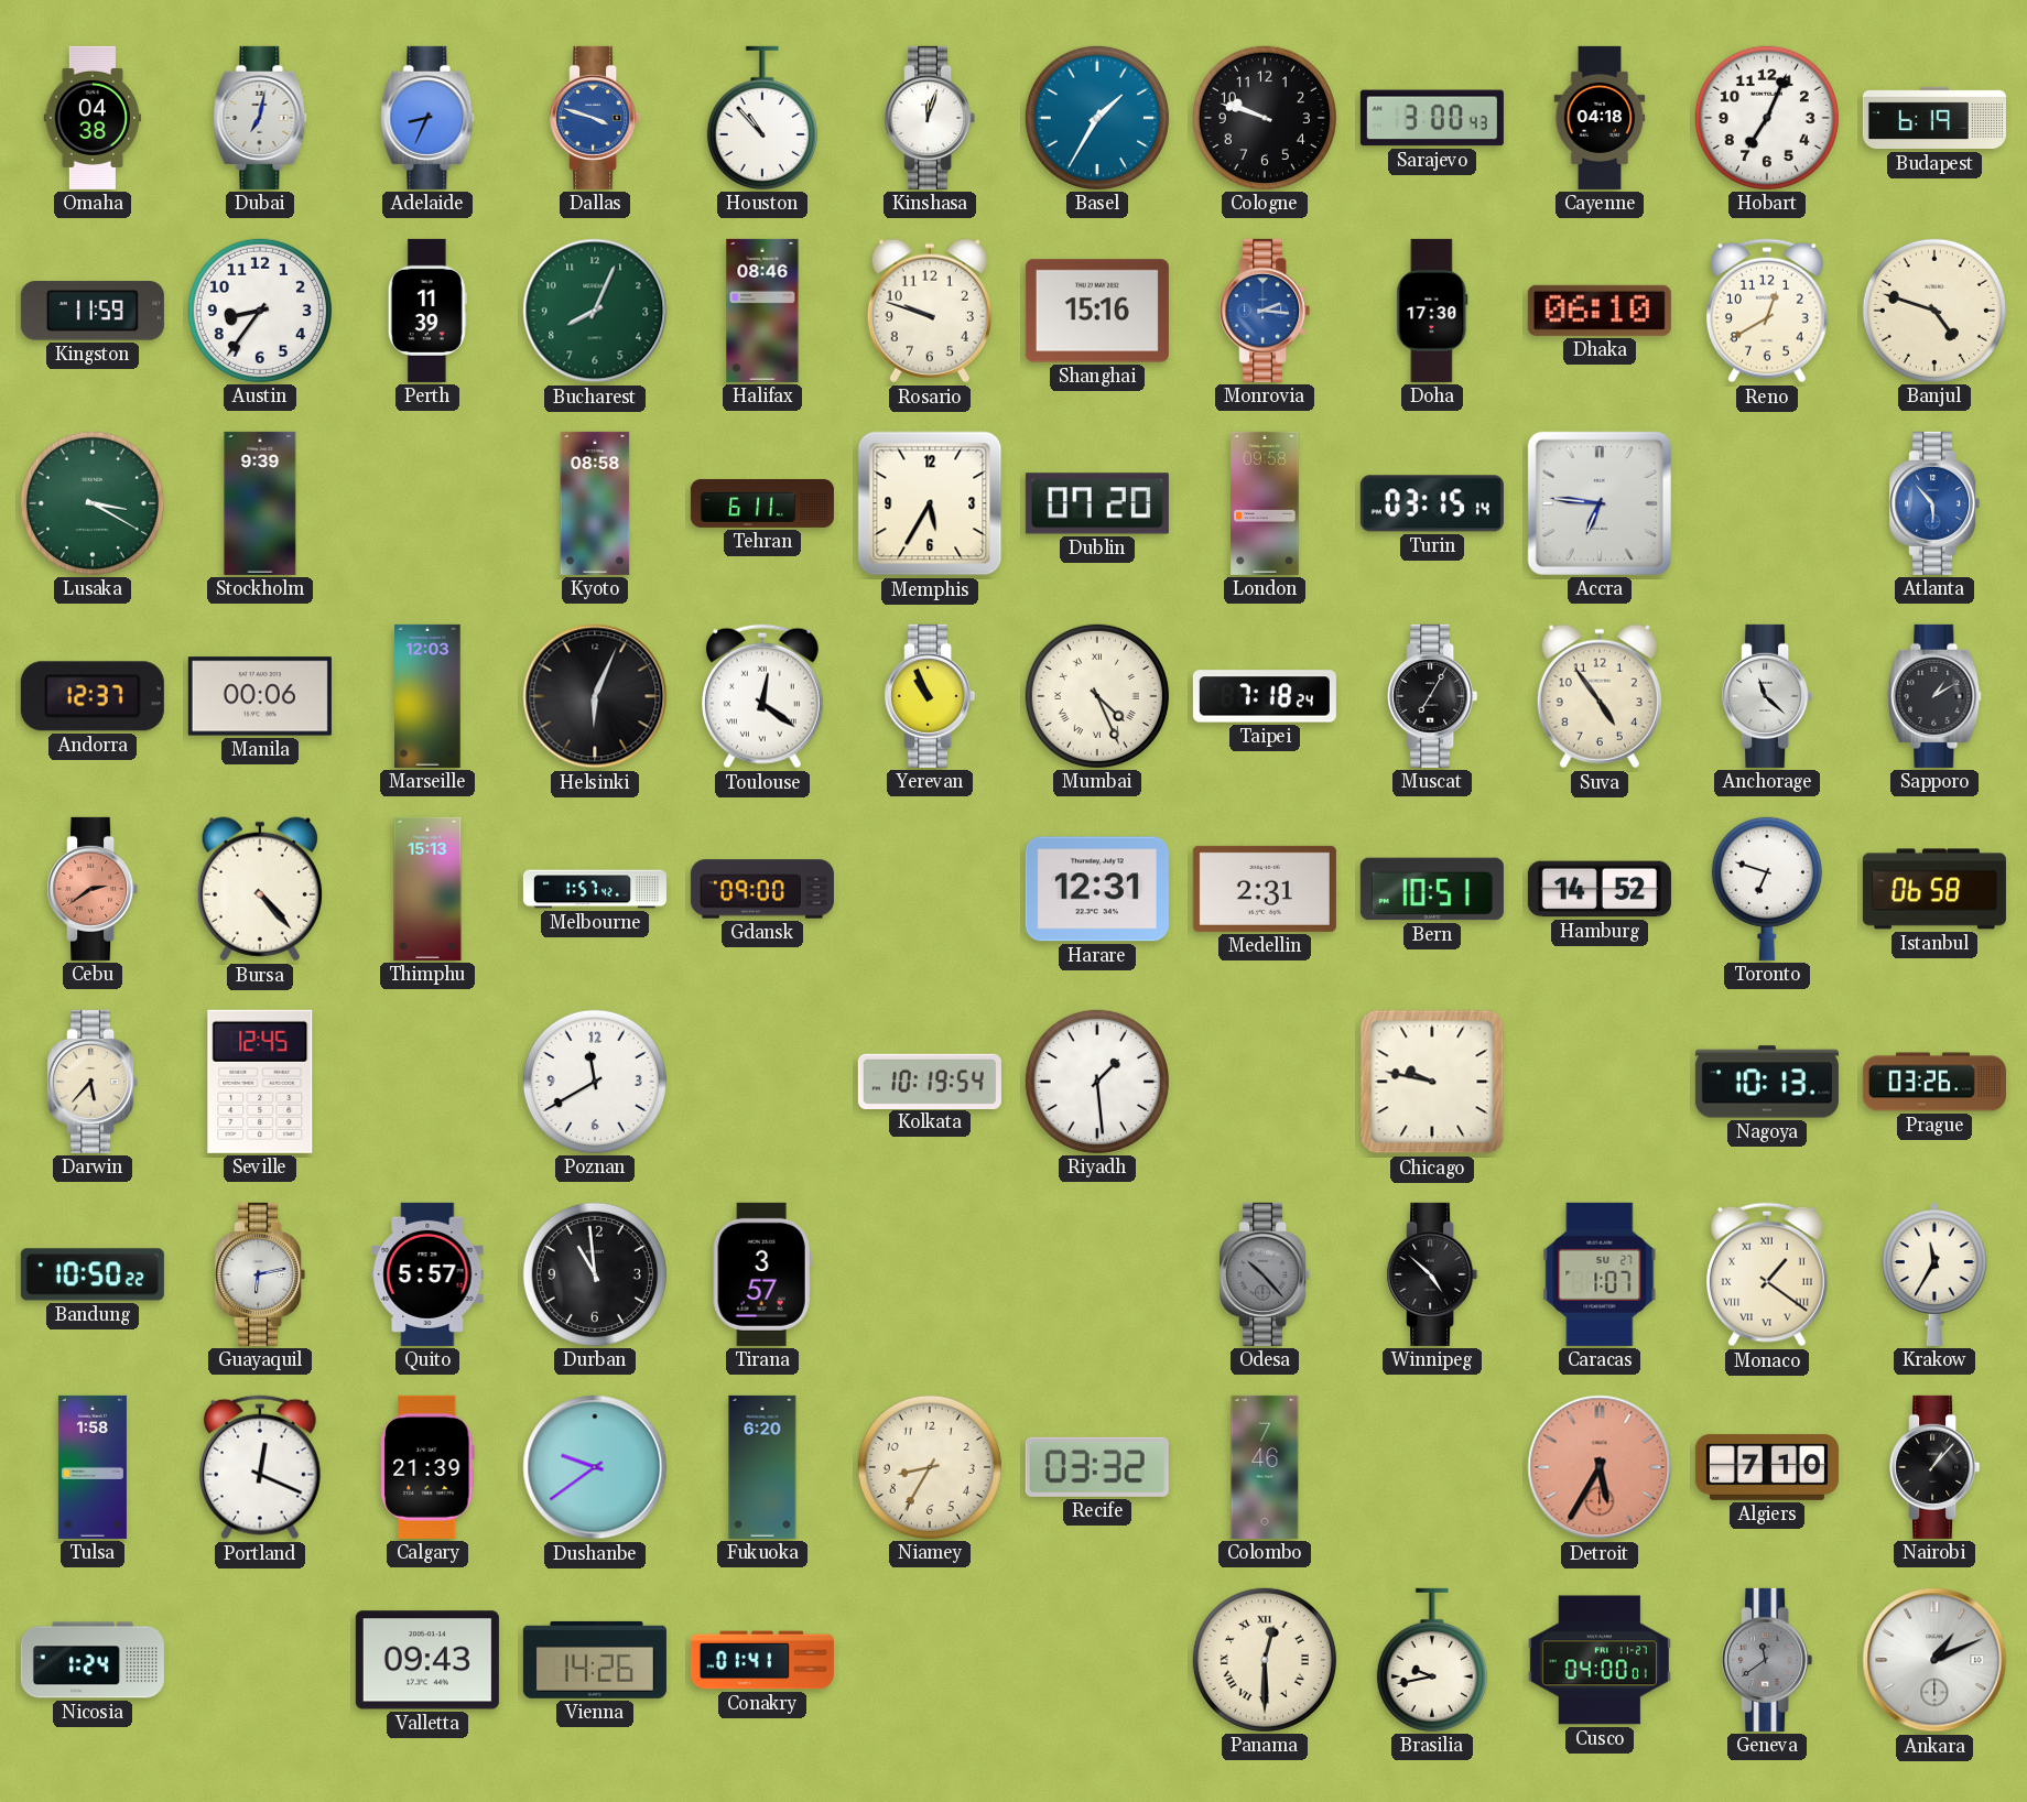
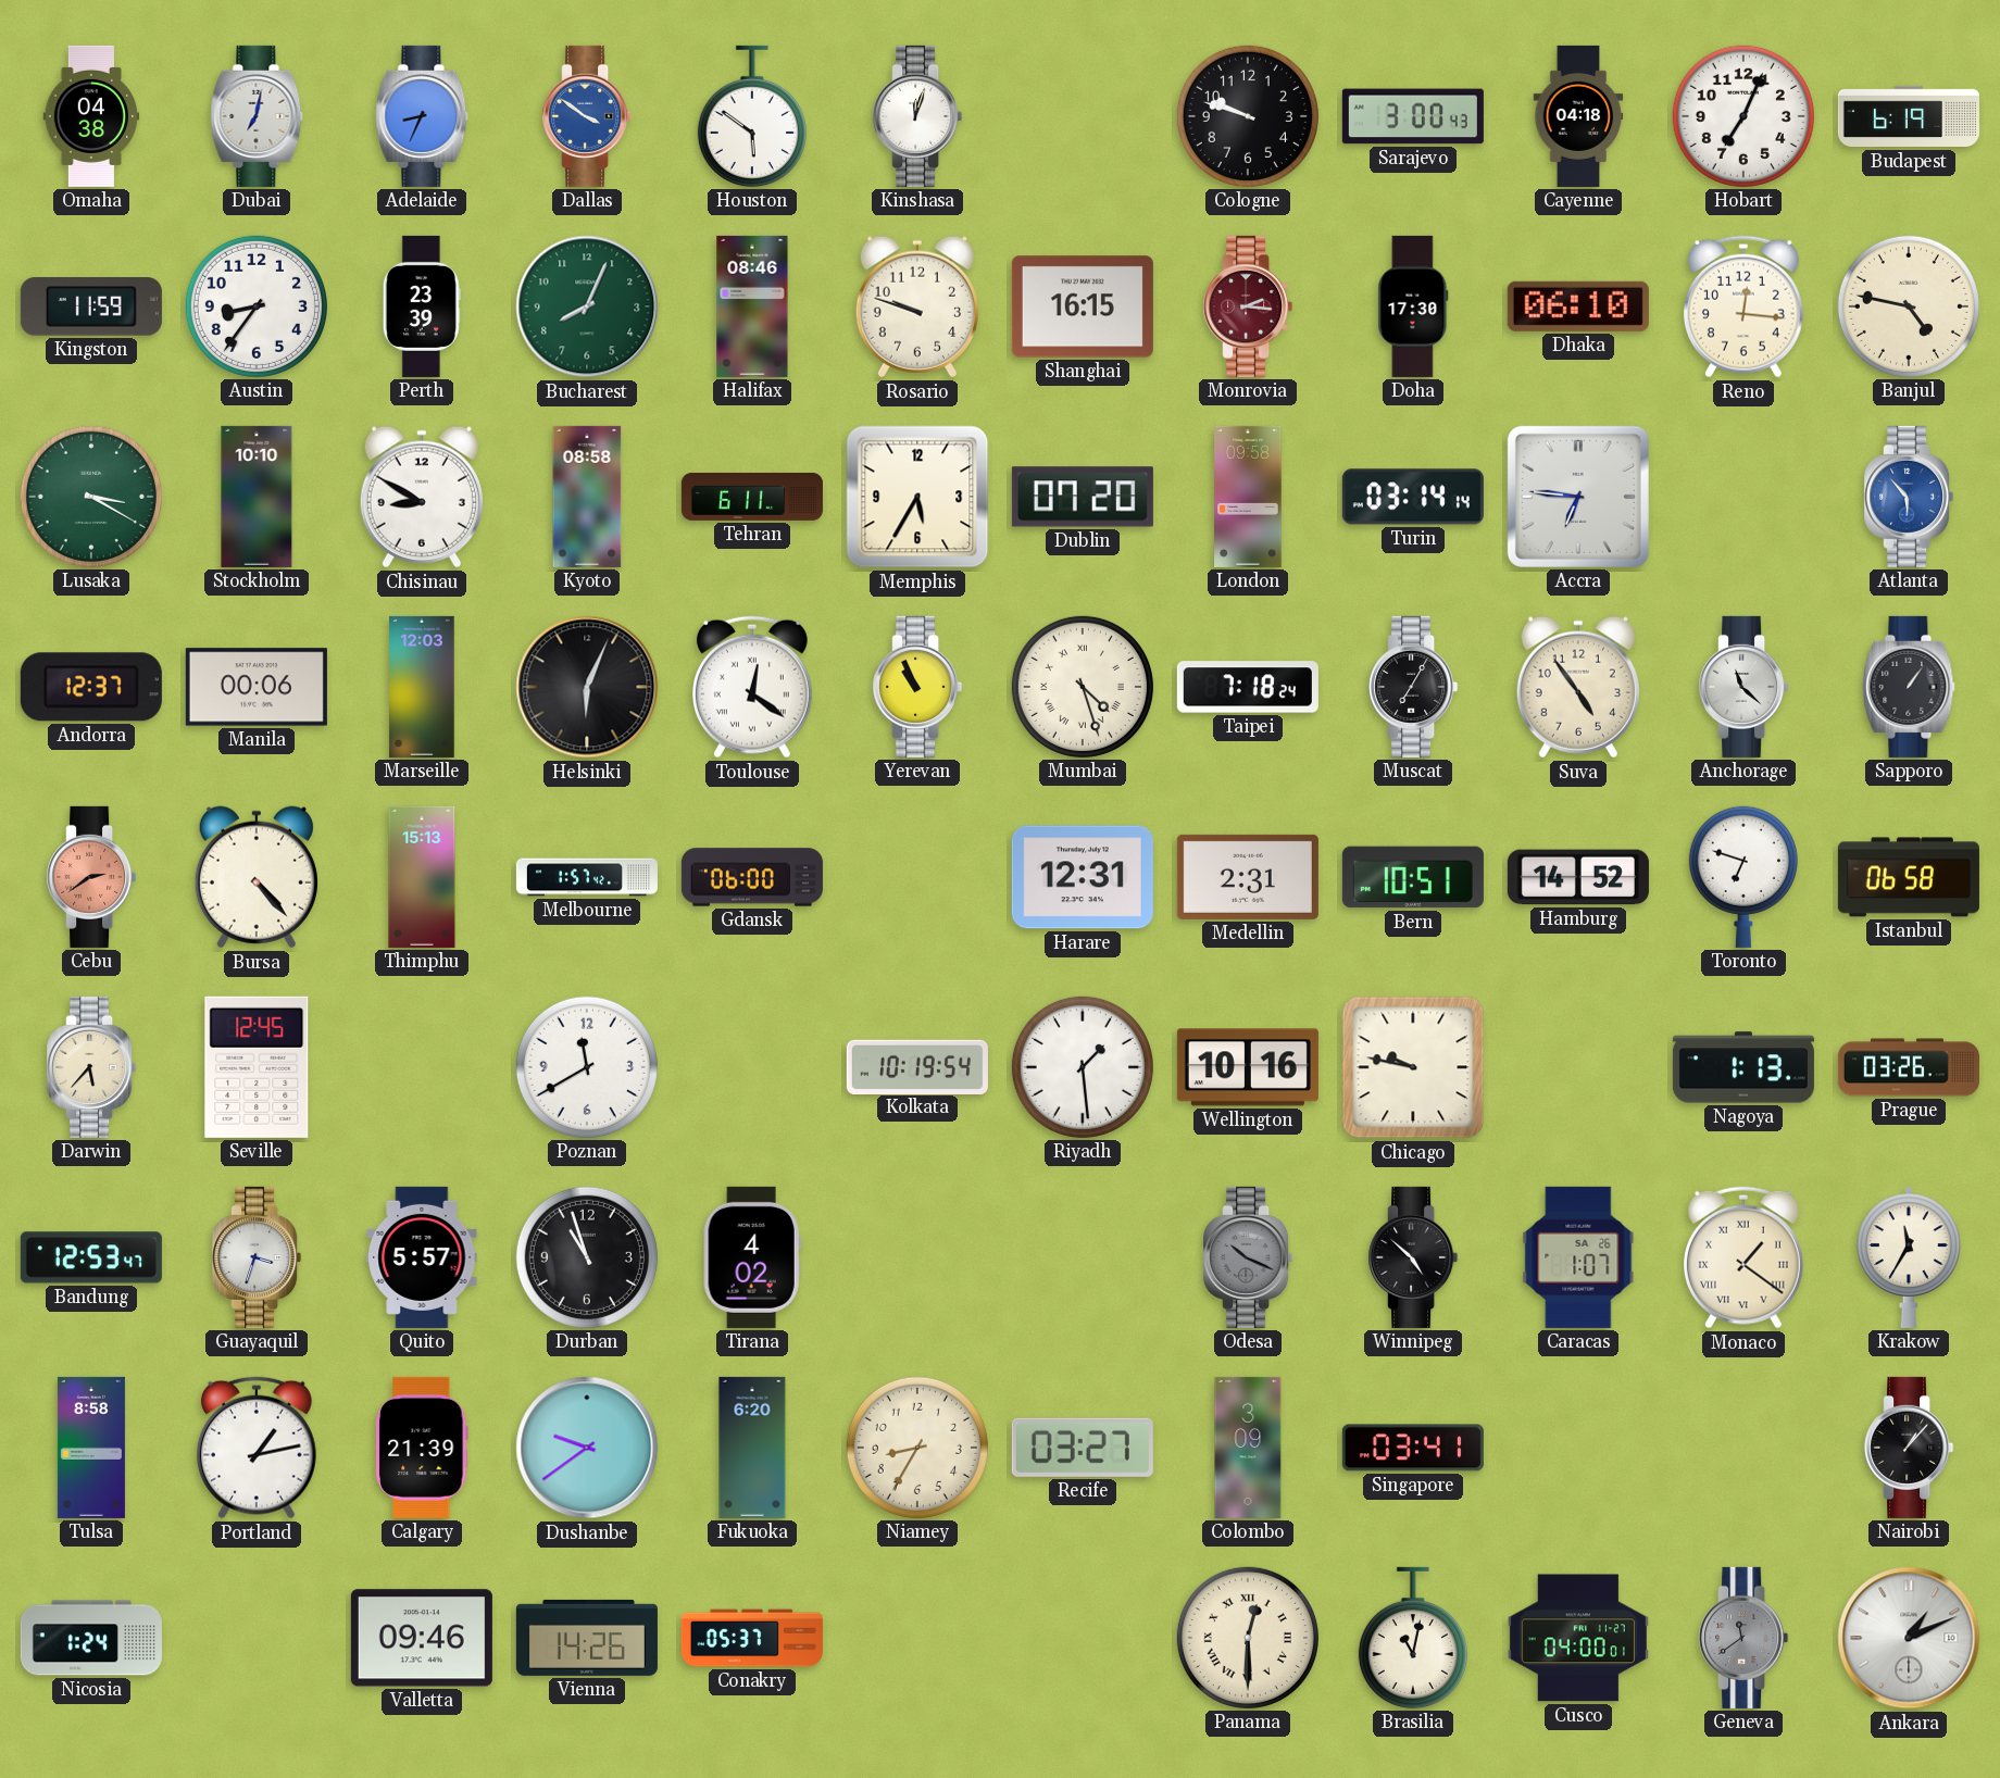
Dallas: 3:48 -> 3:51
Houston: 10:53 -> 5:51
Basel: 1:35 -> none
Perth: 11:39 -> 23:39
Shanghai: 15:16 -> 16:15
Monrovia dial: blue -> burgundy
Reno: 12:40 -> 12:16
Banjul: 4:48 -> 4:47
Stockholm: 9:39 -> 10:10
Chisinau: none -> 8:50
Turin: 03:15 -> 03:14
Mumbai: 4:26 -> 4:27
Sapporo: 1:10 -> 1:06
Gdansk: 09:00 -> 06:00
Wellington: none -> 10:16
Nagoya: 10:13 -> 1:13
Bandung: 10:50 -> 12:53
Guayaquil: 6:13 -> 3:33
Durban: 10:59 -> 10:57
Tirana: 3:57 -> 4:02
Odesa: 10:23 -> 10:19
Caracas date: SU 27 -> SA 26
Tulsa: 1:58 -> 8:58
Portland: 12:19 -> 1:13
Recife: 03:32 -> 03:27
Colombo: 7:46 -> 3:09
Singapore: none -> 03:41
Detroit: 5:35 -> none
Algiers: 7:10 -> none
Valletta: 09:43 -> 09:46
Conakry: 01:41 -> 05:37
Brasilia: 9:43 -> 11:02
